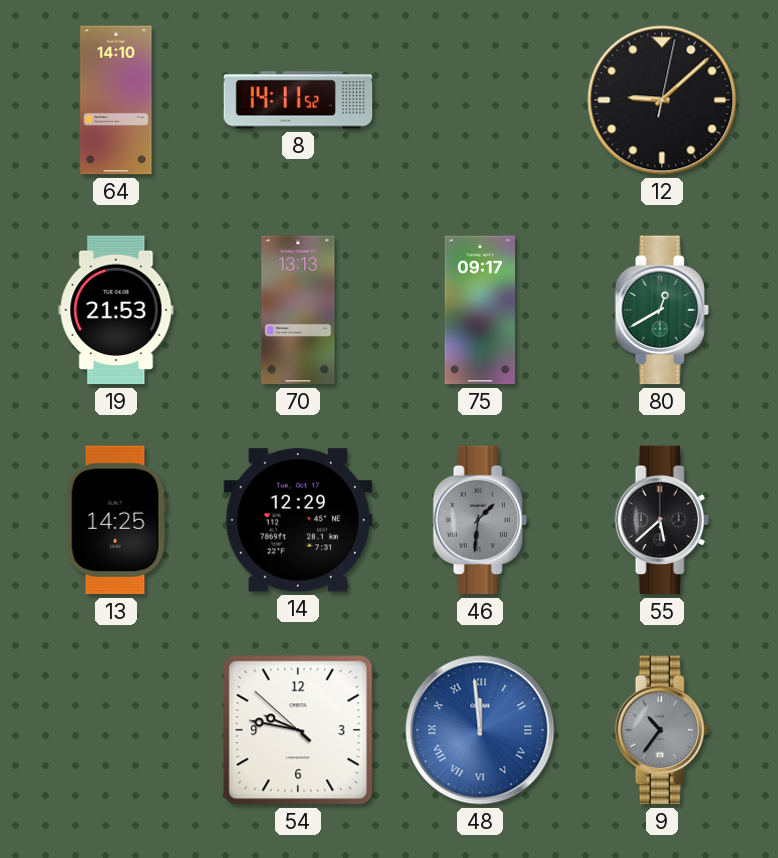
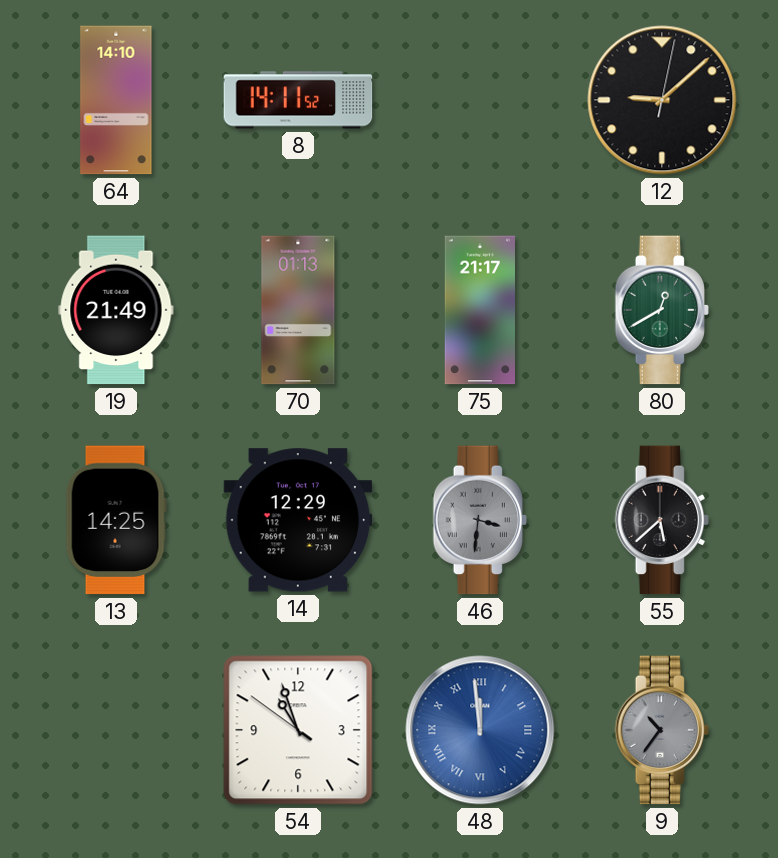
19: 21:53 -> 21:49
70: 13:13 -> 01:13
75: 09:17 -> 21:17
46: 1:31 -> 3:31
54: 9:46 -> 10:56
